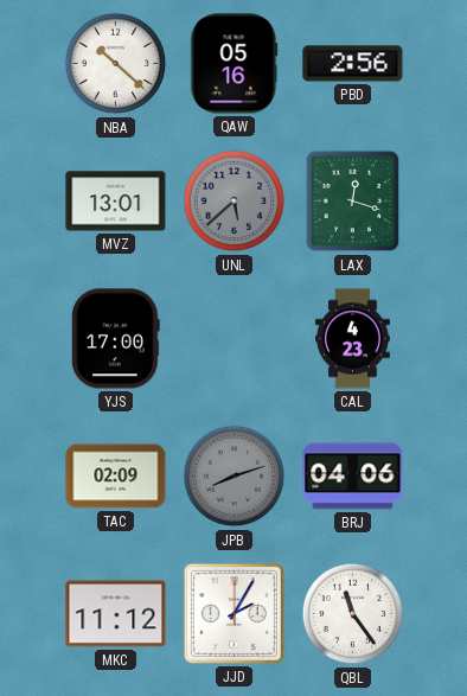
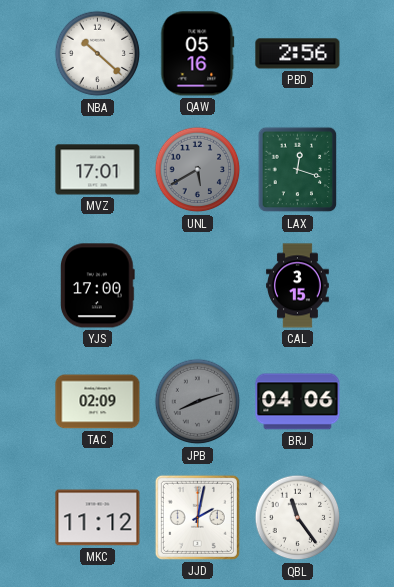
MVZ: 13:01 -> 17:01
UNL: 5:38 -> 5:40
CAL: 4:23 -> 3:15
JJD: 2:05 -> 2:02
